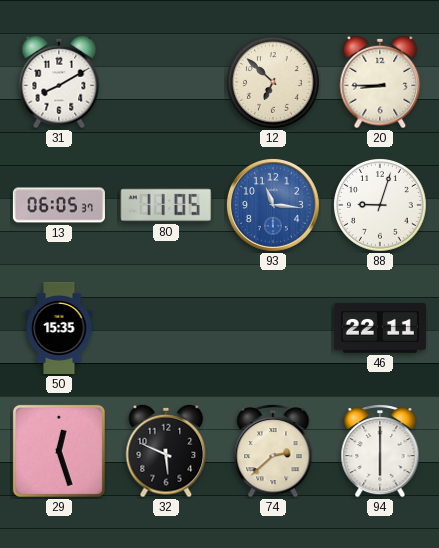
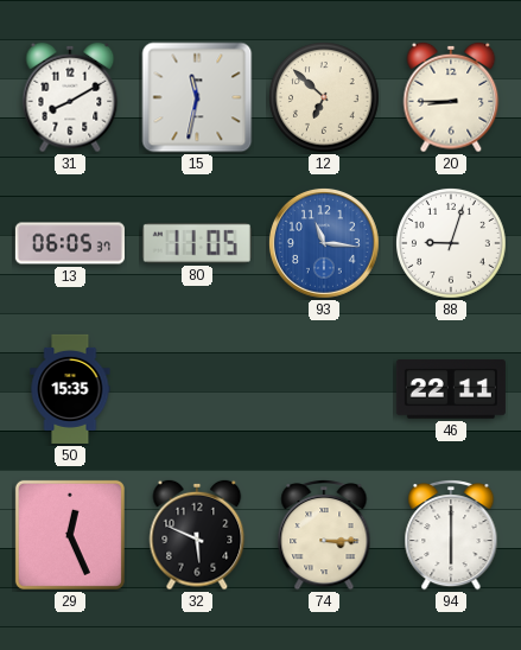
15: none -> 11:32
29: 12:27 -> 12:26
74: 2:38 -> 3:15
